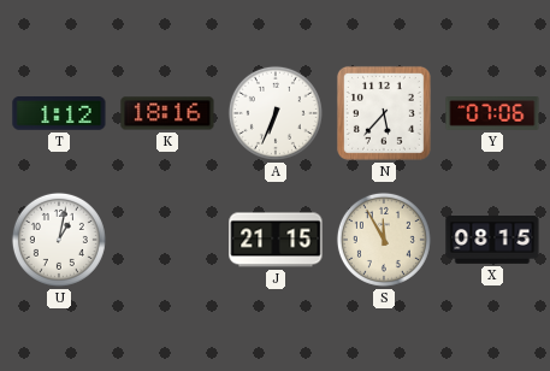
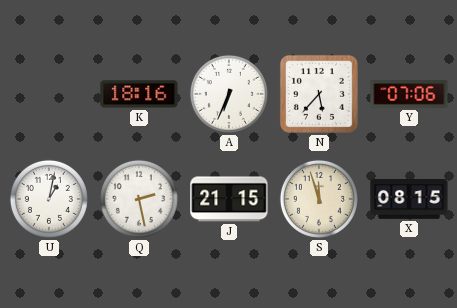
T: 1:12 -> none
Q: none -> 2:28
S: 11:55 -> 11:57
